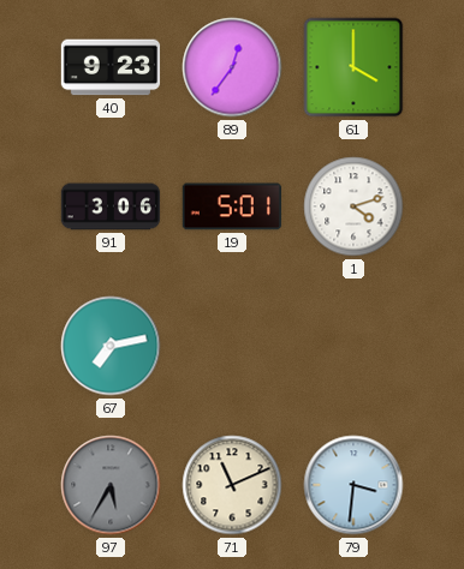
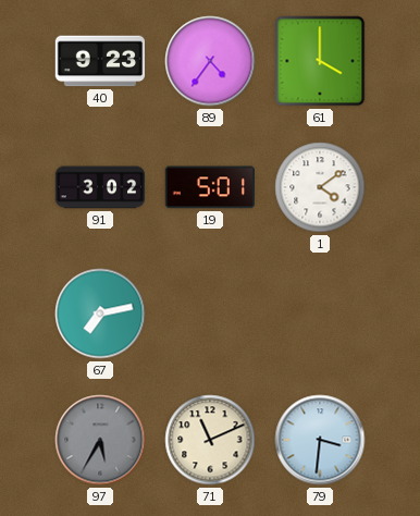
89: 12:36 -> 4:36
91: 3:06 -> 3:02
1: 4:12 -> 4:09
